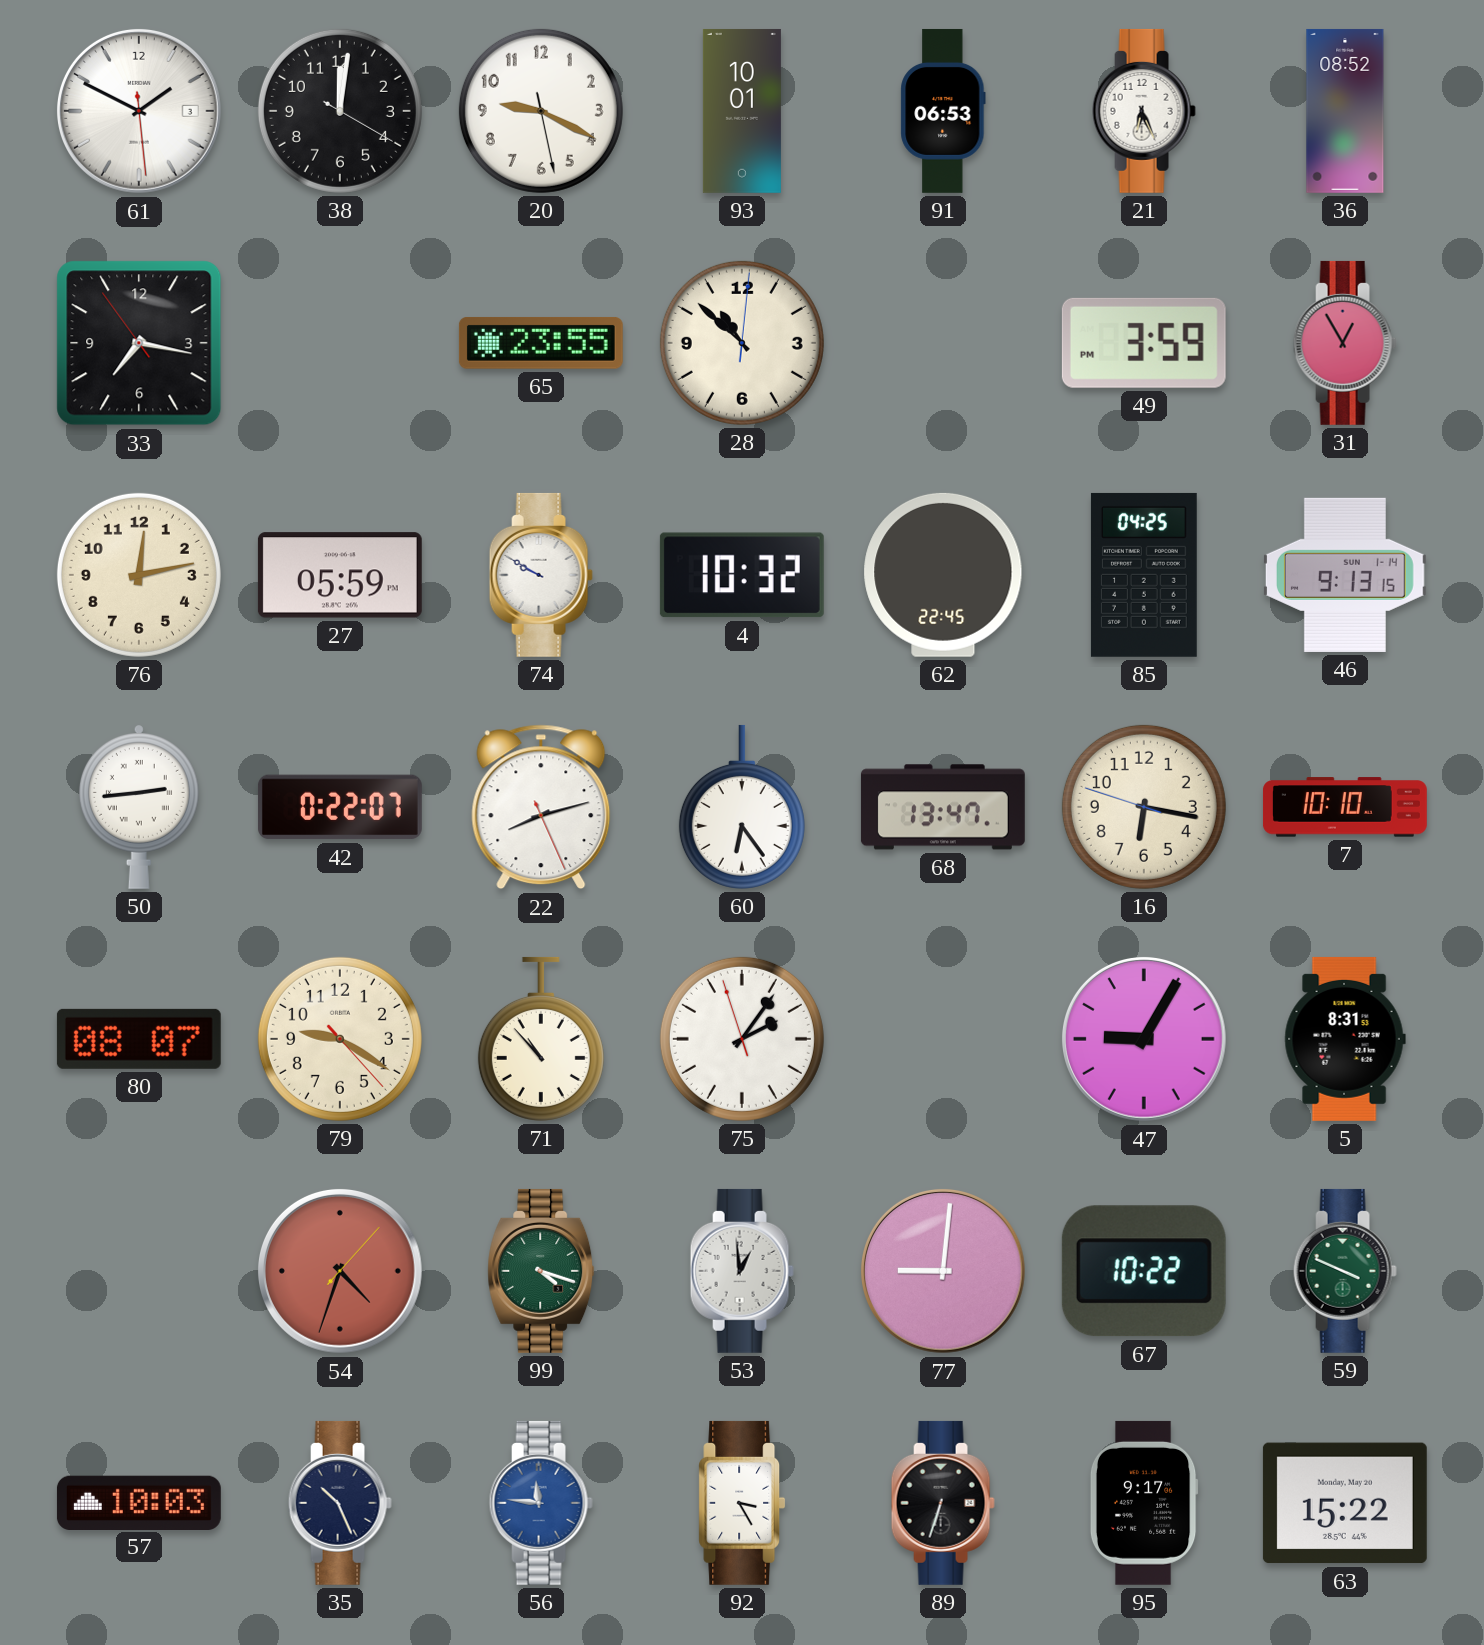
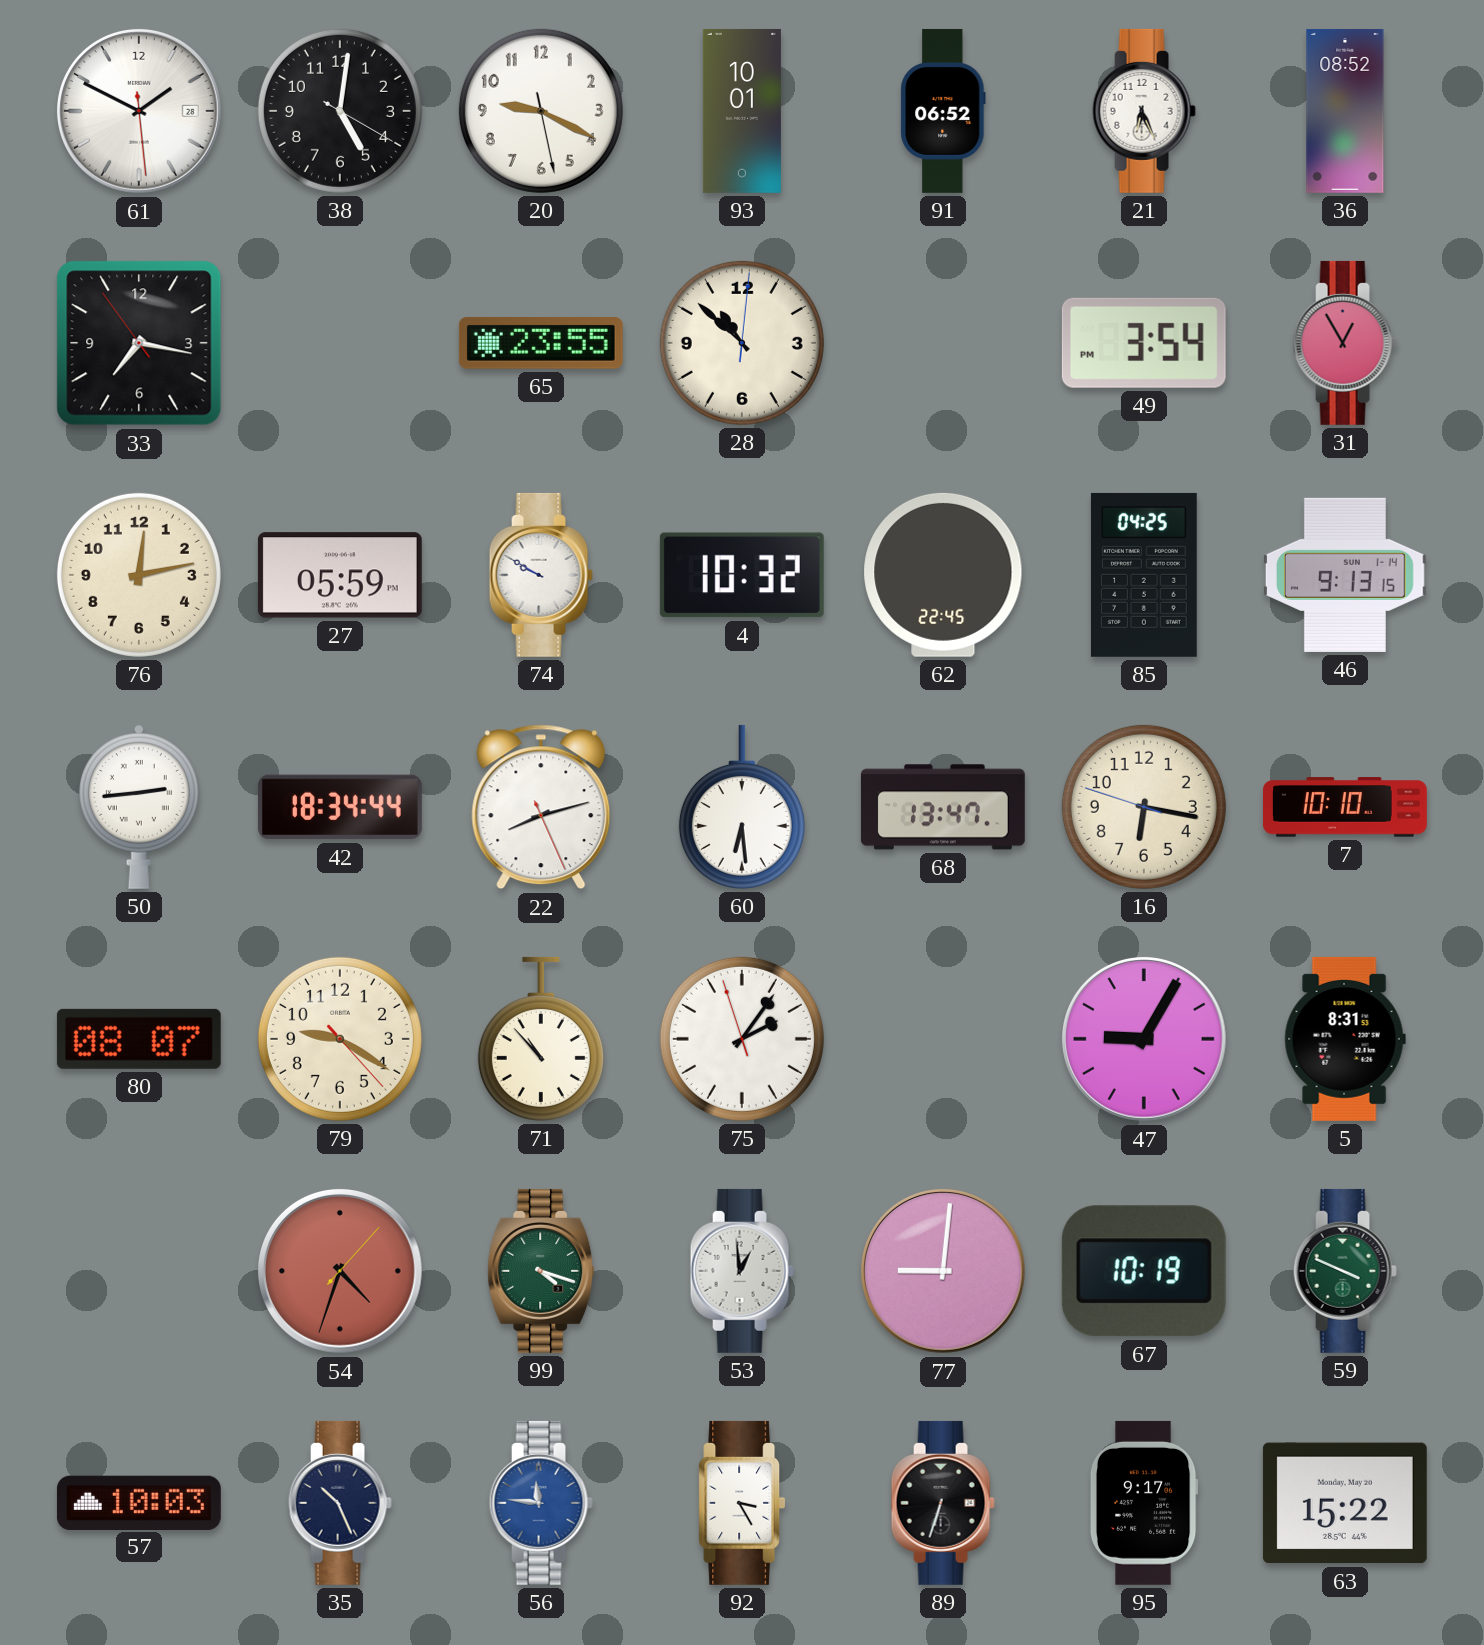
61 date: 3 -> 28
38: 12:01 -> 5:01
91: 06:53 -> 06:52
49: 3:59 -> 3:54
42: 0:22 -> 18:34
60: 6:24 -> 6:29
67: 10:22 -> 10:19
